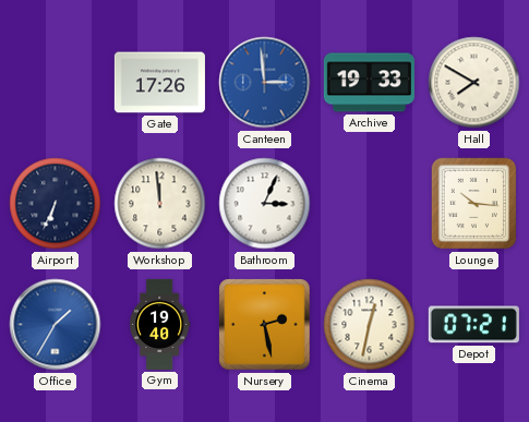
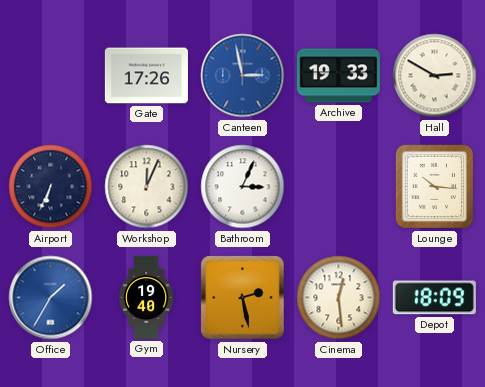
Canteen: 2:59 -> 2:58
Hall: 7:50 -> 2:50
Workshop: 11:59 -> 12:04
Cinema: 12:32 -> 12:29
Depot: 07:21 -> 18:09
